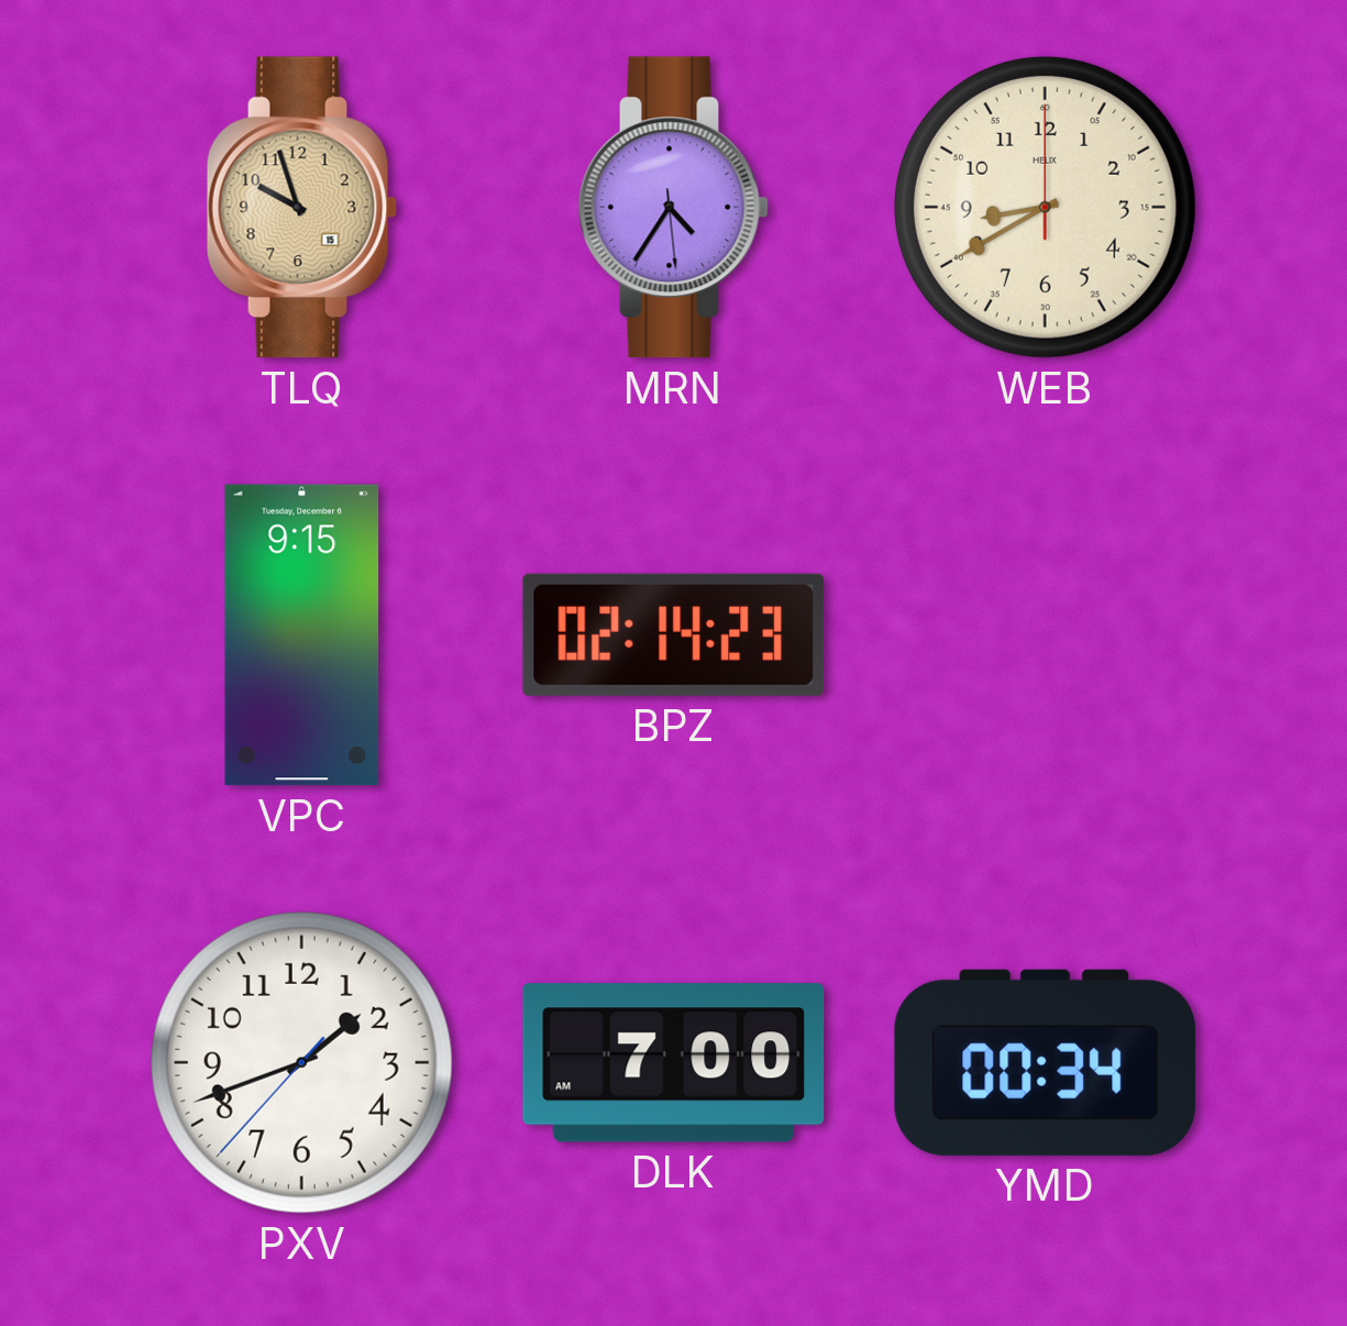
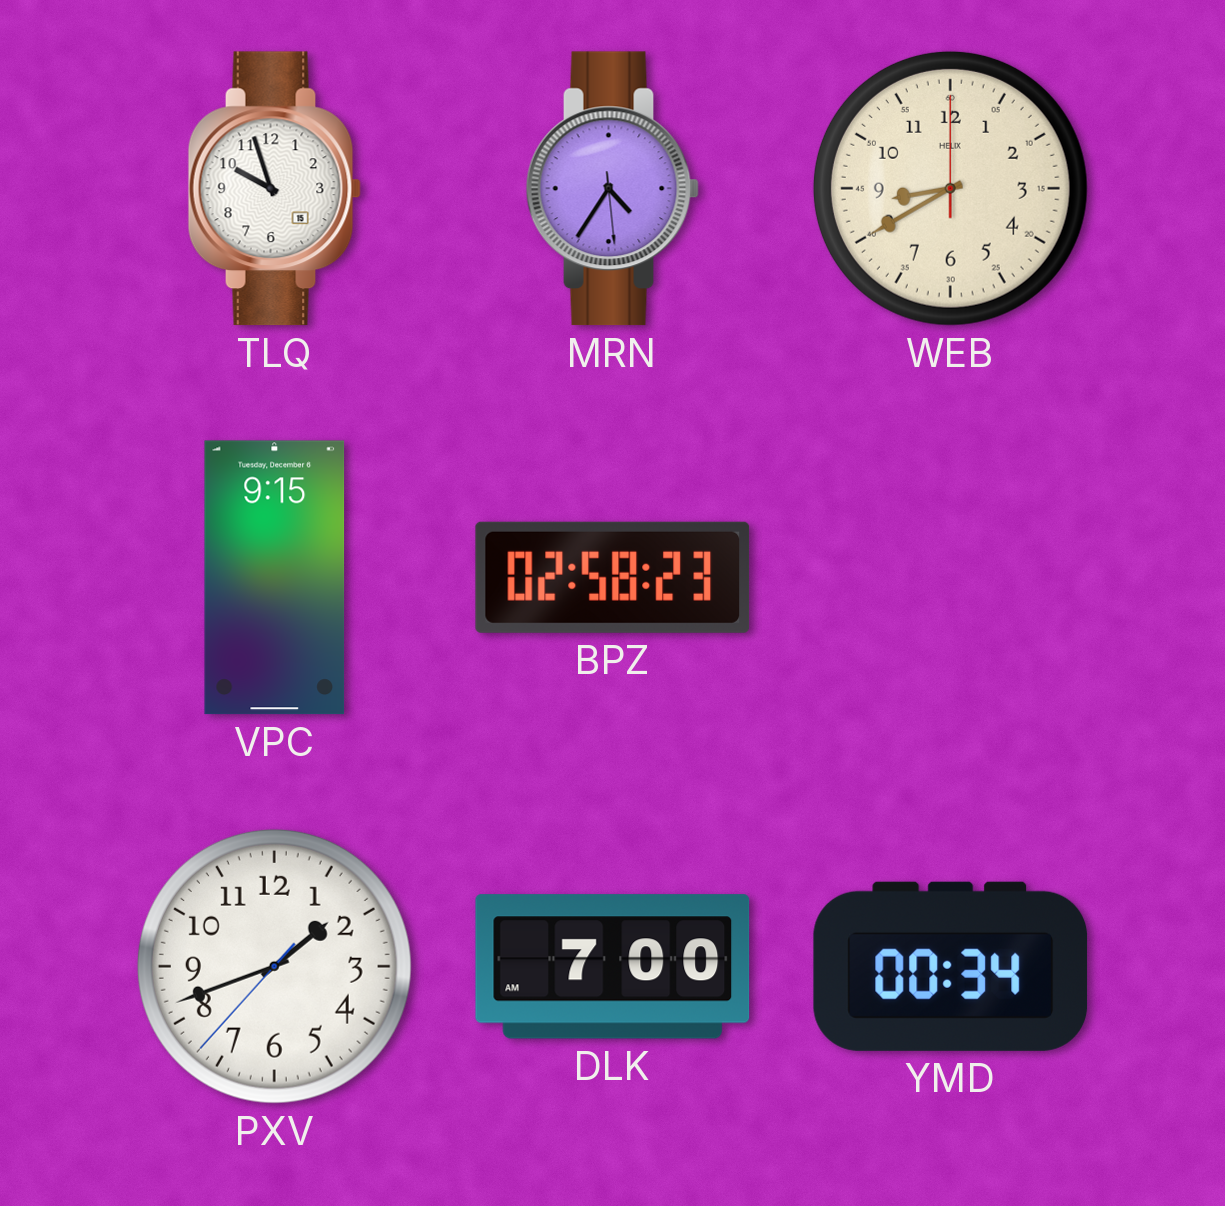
TLQ dial: champagne -> white
BPZ: 02:14 -> 02:58
